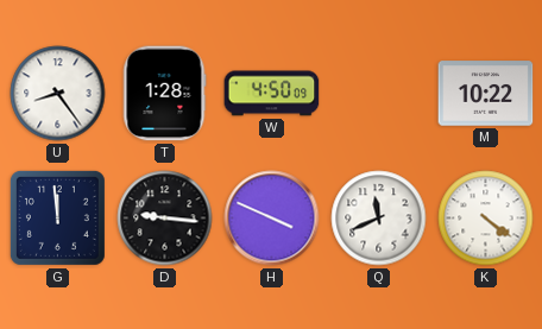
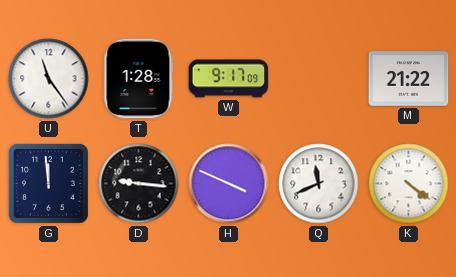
U: 8:24 -> 11:24
W: 4:50 -> 9:17
M: 10:22 -> 21:22
